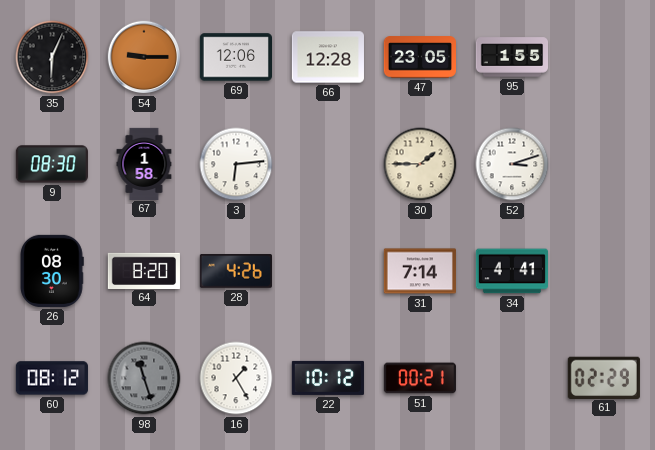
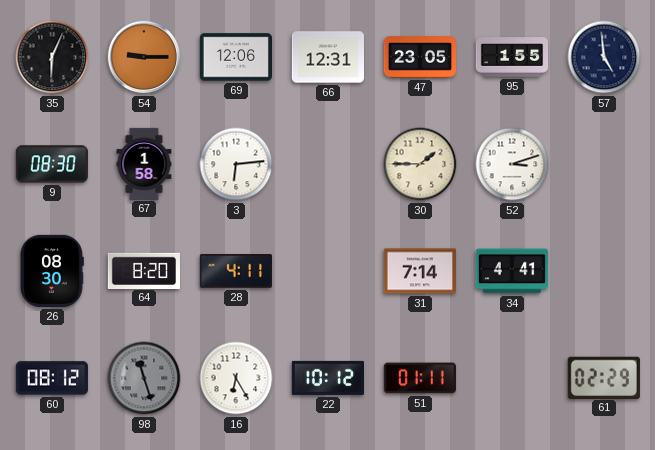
66: 12:28 -> 12:31
57: none -> 4:59
28: 4:26 -> 4:11
16: 1:25 -> 6:25
51: 00:21 -> 01:11
